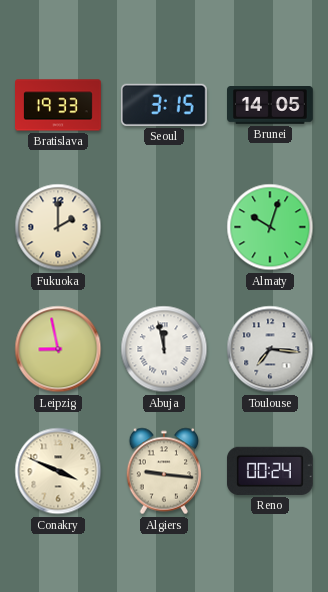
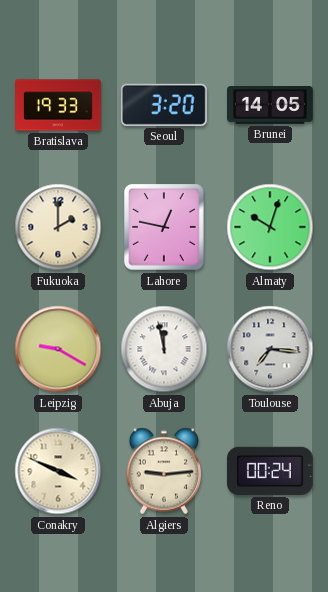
Seoul: 3:15 -> 3:20
Lahore: none -> 12:47
Leipzig: 8:58 -> 9:20
Algiers: 9:16 -> 9:14
